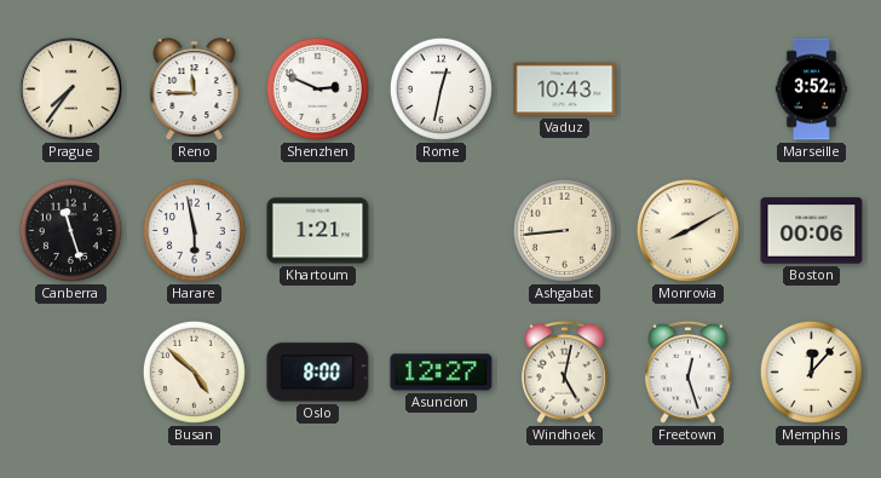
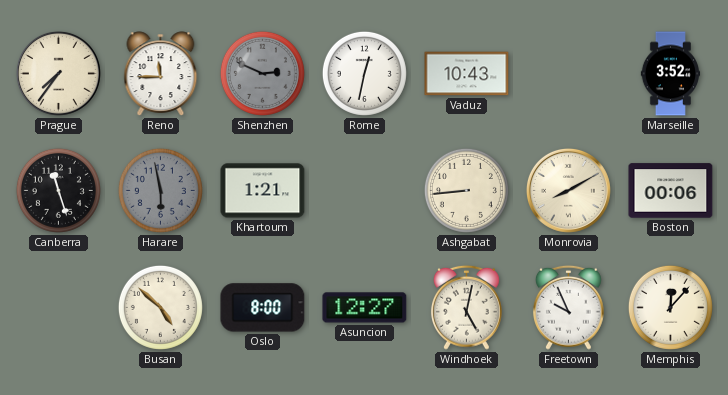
Shenzhen dial: white -> grey
Harare dial: white -> grey
Freetown: 12:27 -> 9:56
